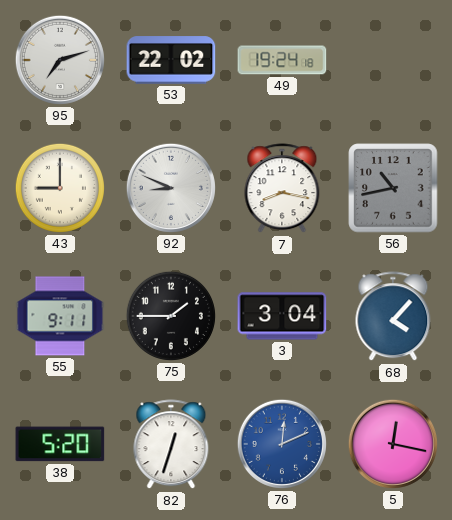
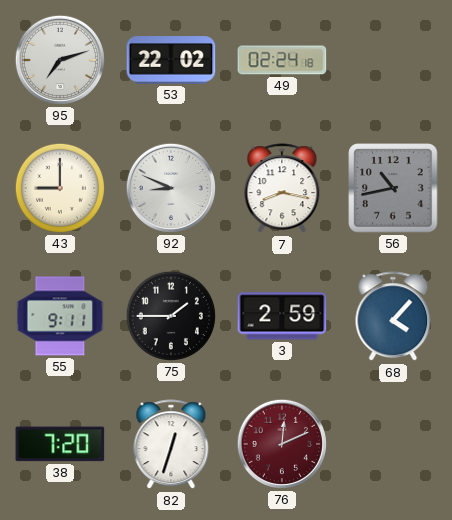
49: 19:24 -> 02:24
3: 3:04 -> 2:59
38: 5:20 -> 7:20
76 dial: blue -> burgundy
5: 12:17 -> none
